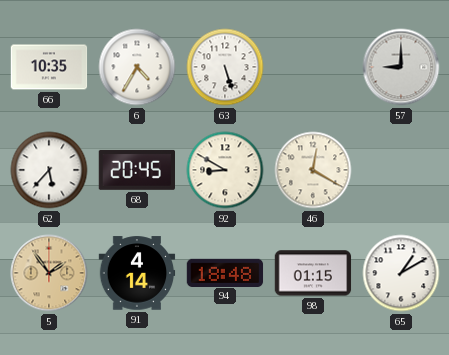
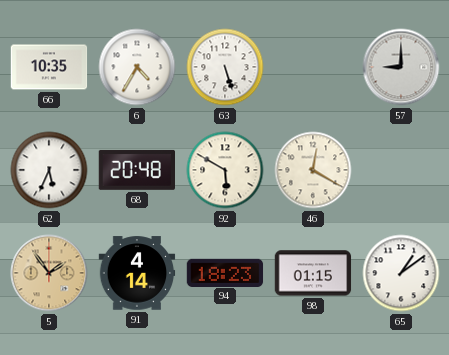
62: 5:37 -> 5:34
68: 20:45 -> 20:48
92: 8:50 -> 5:50
94: 18:48 -> 18:23
65: 1:10 -> 1:09
